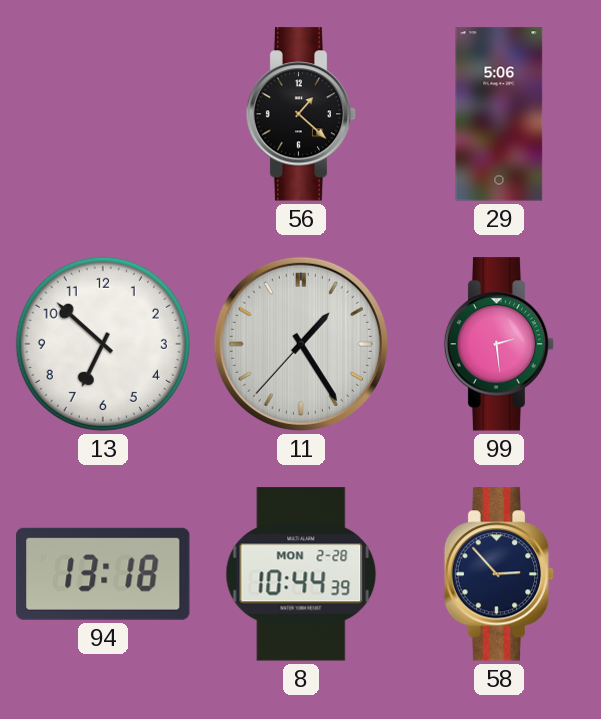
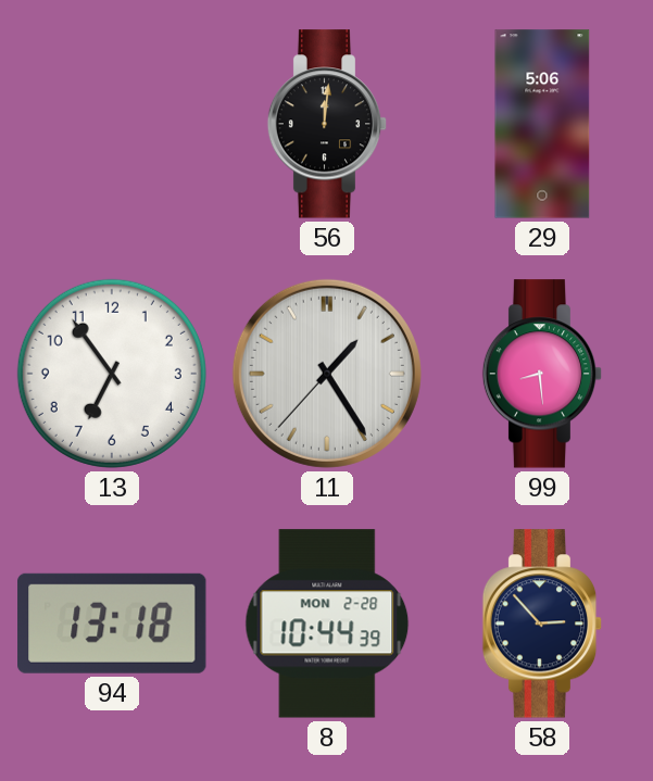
56: 1:22 -> 12:01
13: 6:52 -> 6:54
99: 2:29 -> 8:29
